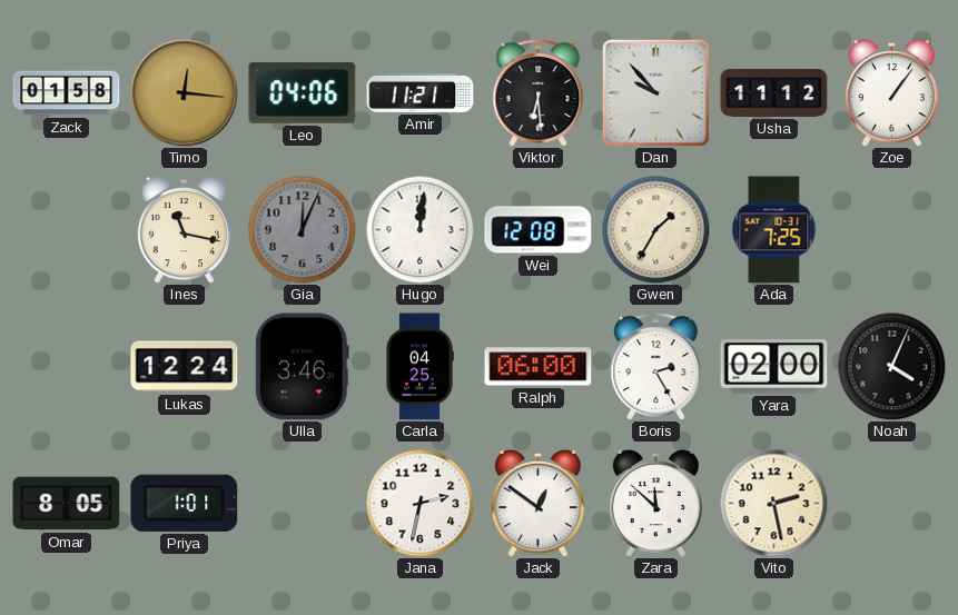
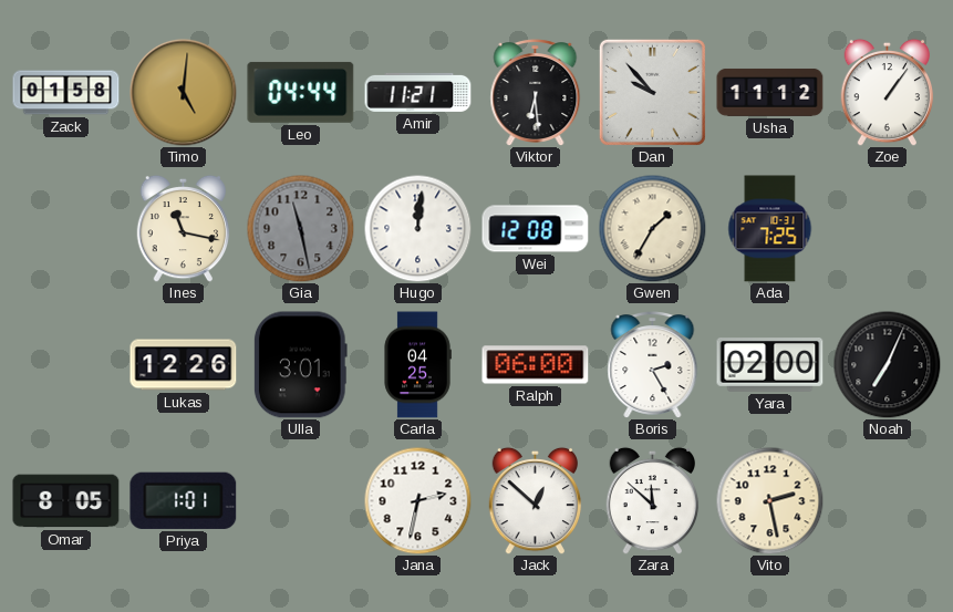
Timo: 12:16 -> 5:01
Leo: 04:06 -> 04:44
Gia: 12:04 -> 11:28
Lukas: 12:24 -> 12:26
Ulla: 3:46 -> 3:01
Noah: 4:04 -> 7:04
Jack: 12:51 -> 12:52
